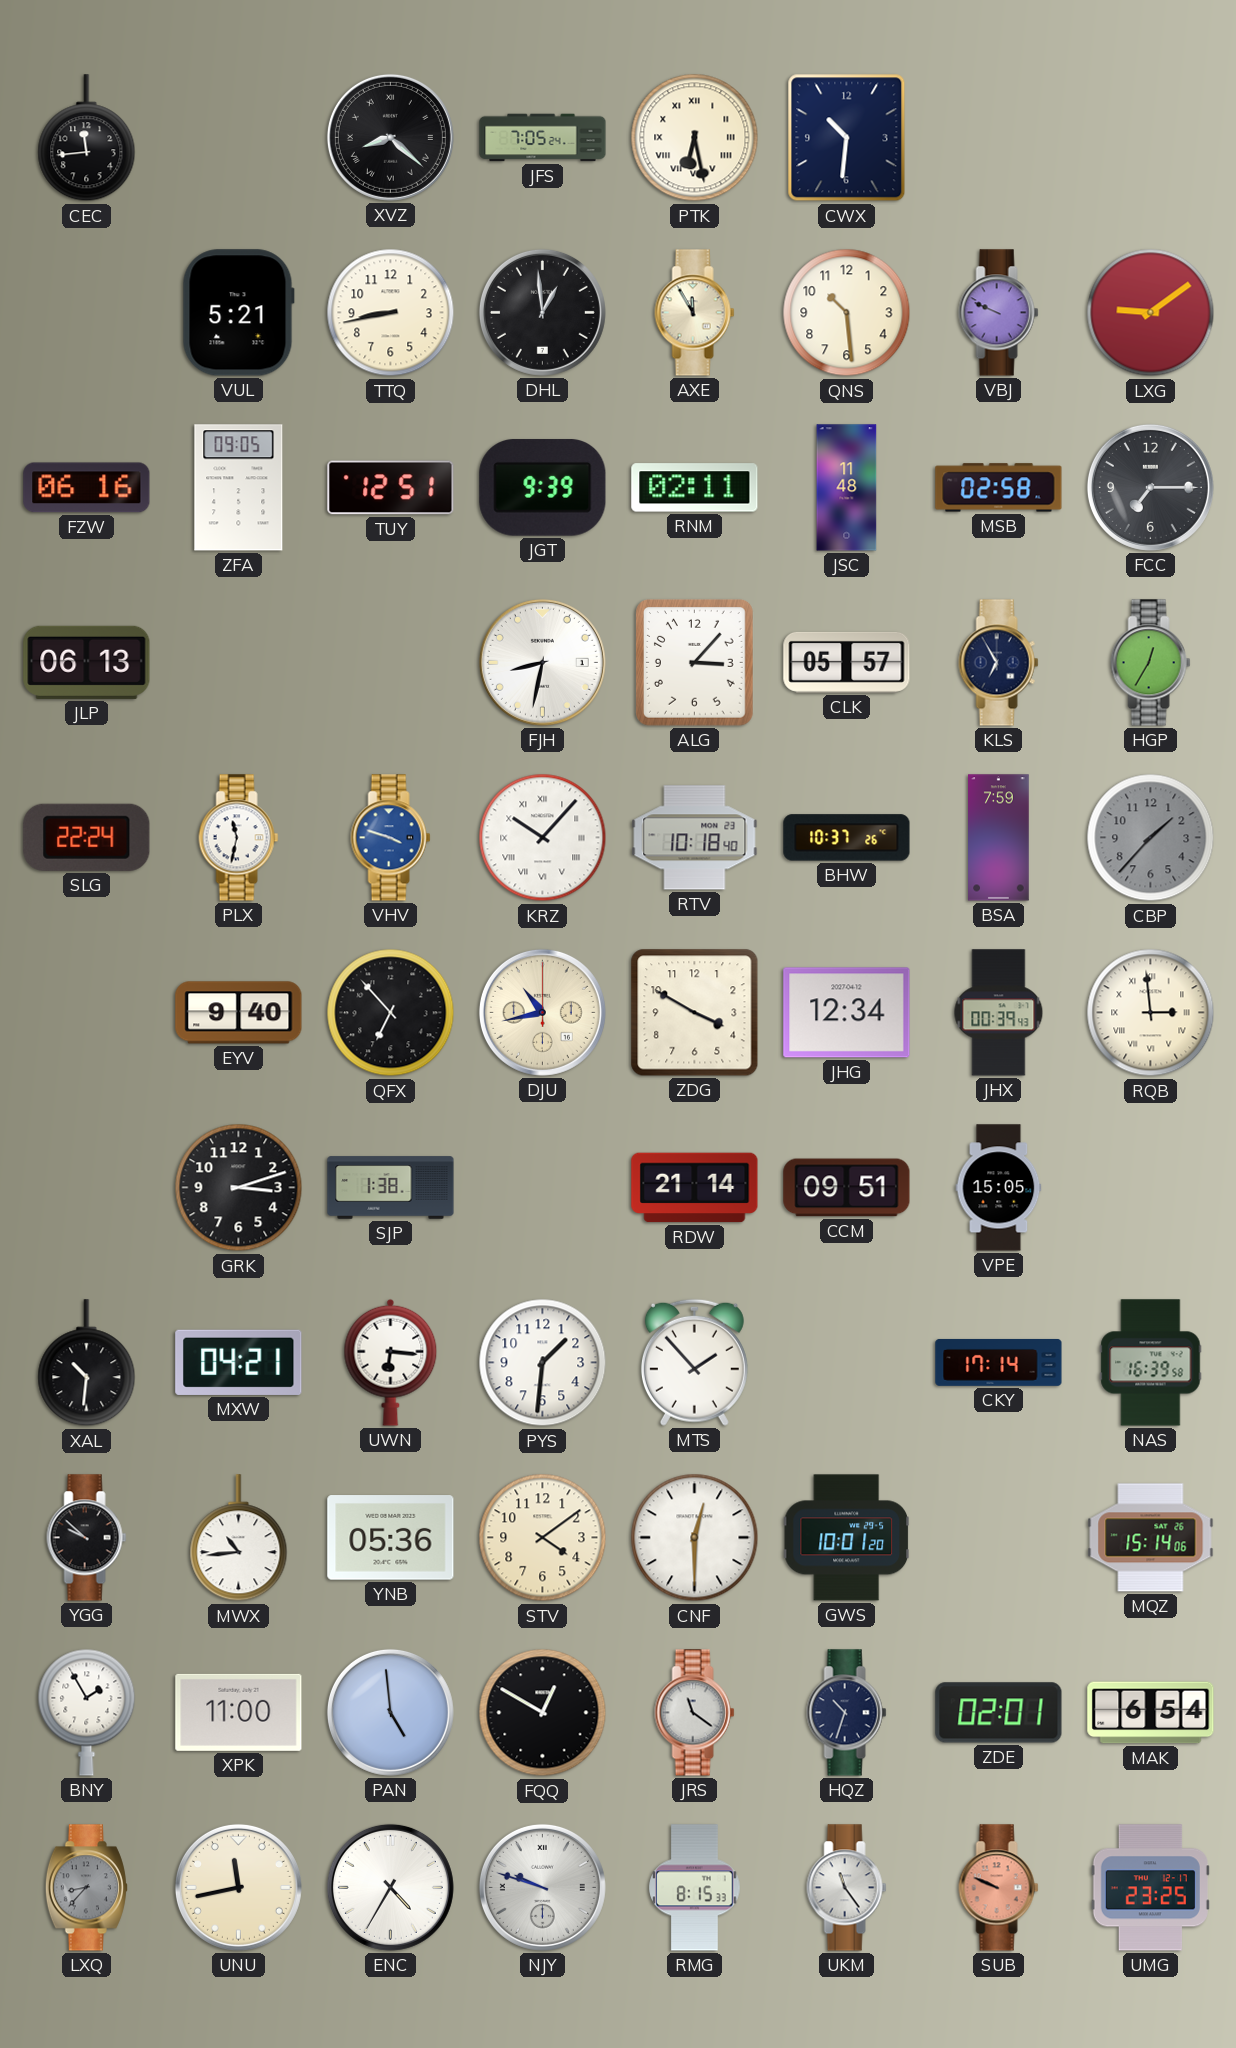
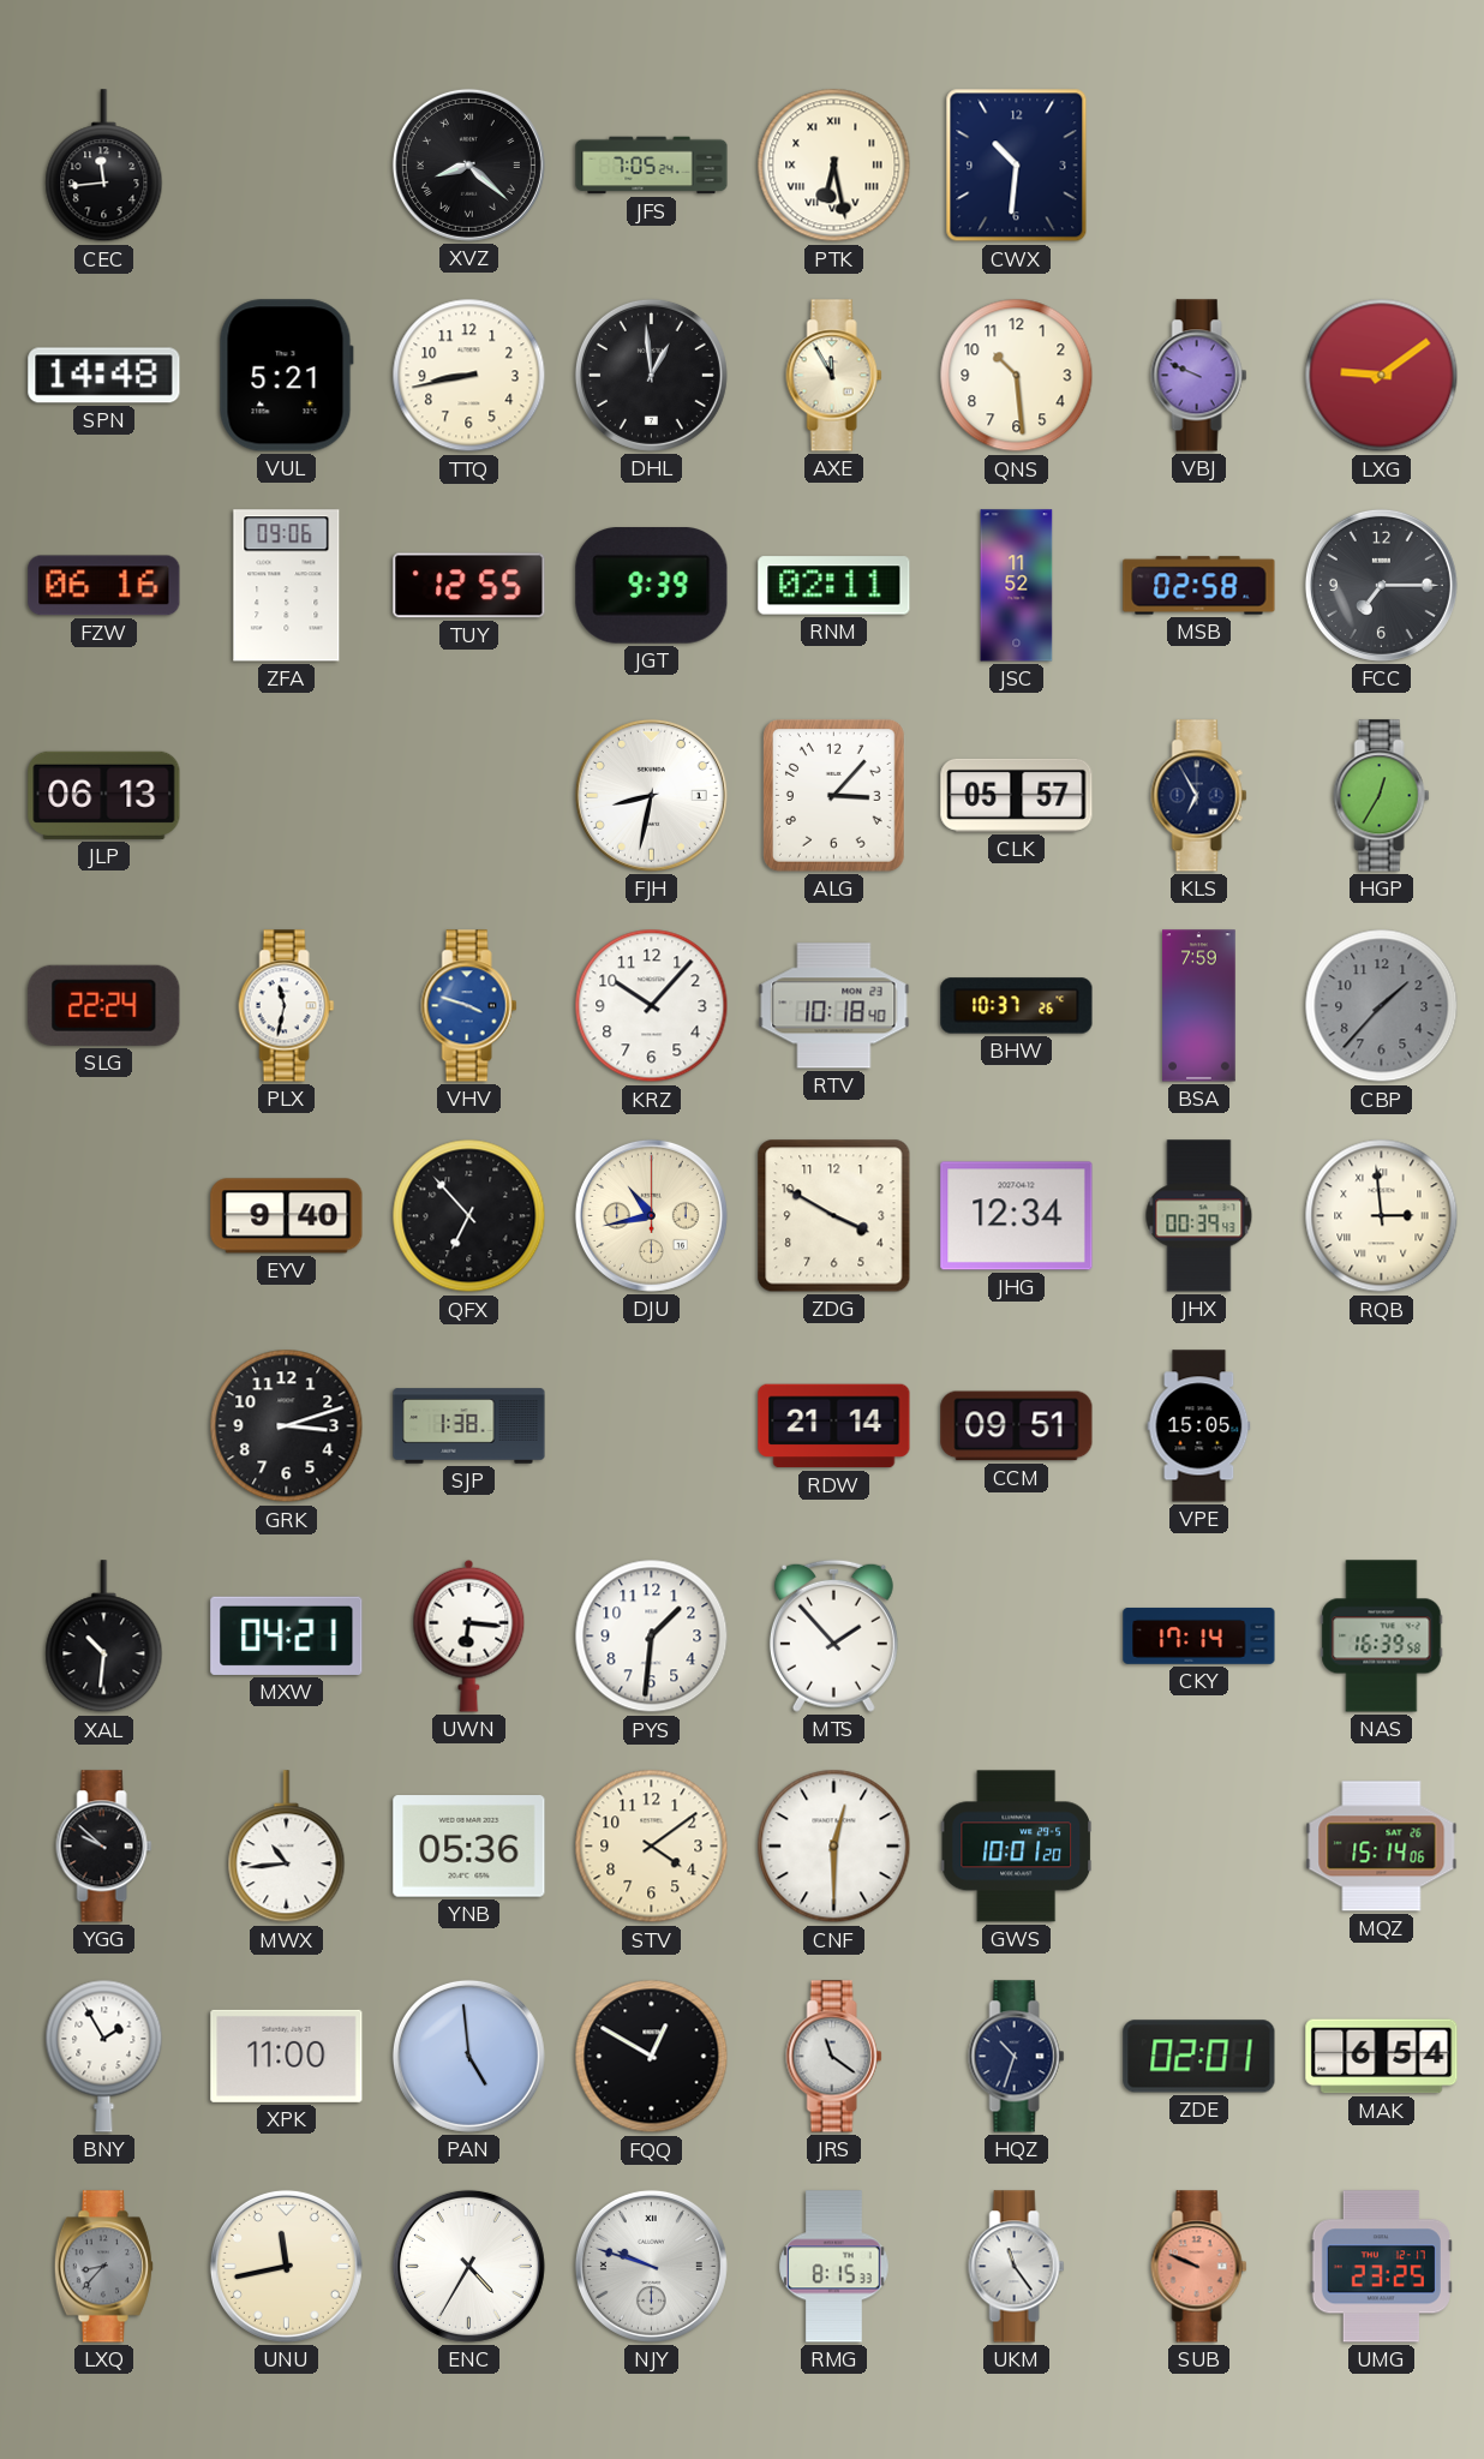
SPN: none -> 14:48
ZFA: 09:05 -> 09:06
TUY: 12:51 -> 12:55
JSC: 11:48 -> 11:52
KRZ numerals: Roman -> Arabic
